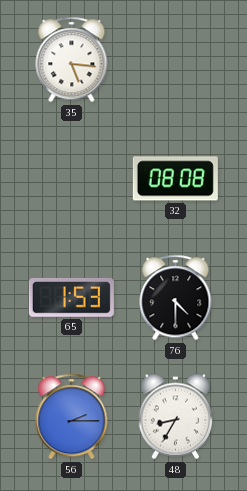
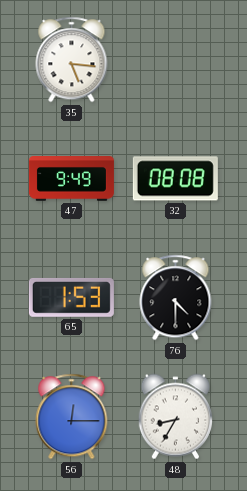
47: none -> 9:49
56: 2:15 -> 12:15
